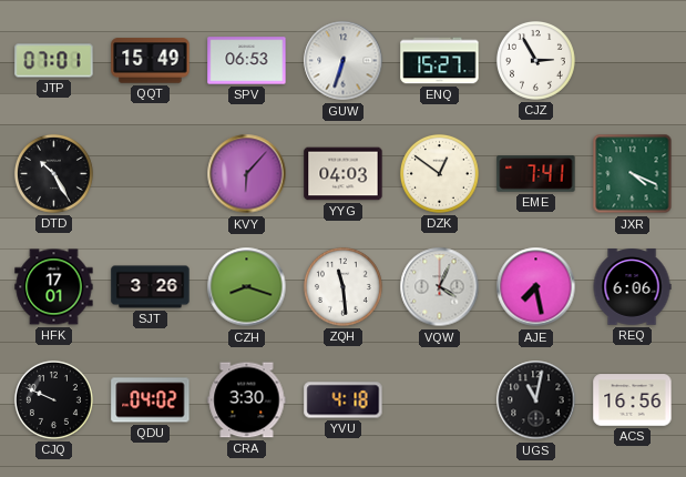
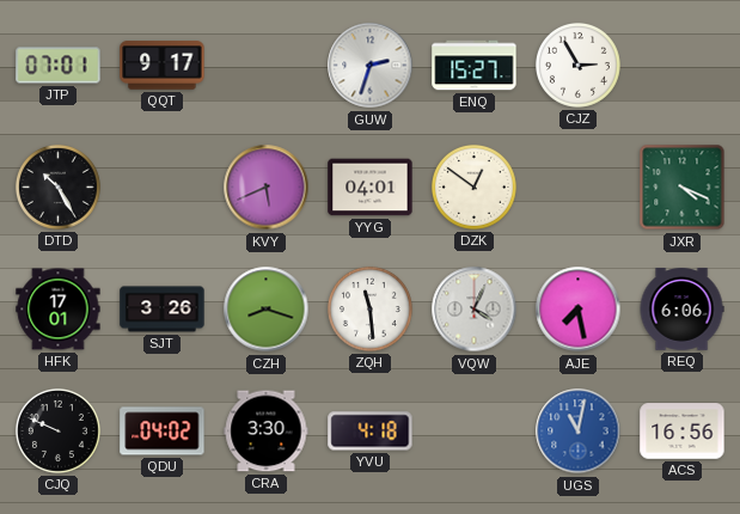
QQT: 15:49 -> 9:17
SPV: 06:53 -> none
GUW: 6:33 -> 2:33
KVY: 6:07 -> 5:41
YYG: 04:03 -> 04:01
EME: 7:41 -> none
UGS dial: black -> blue
